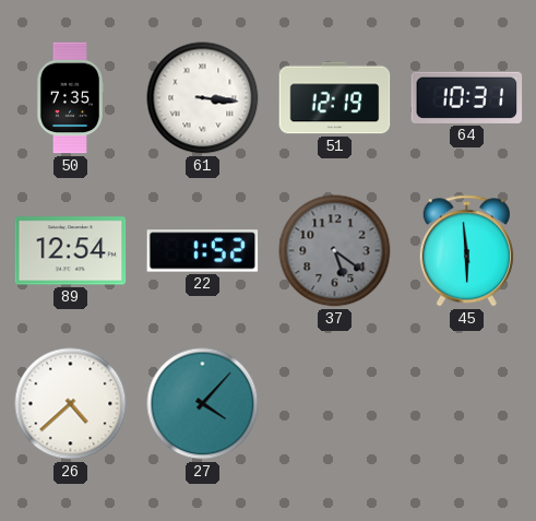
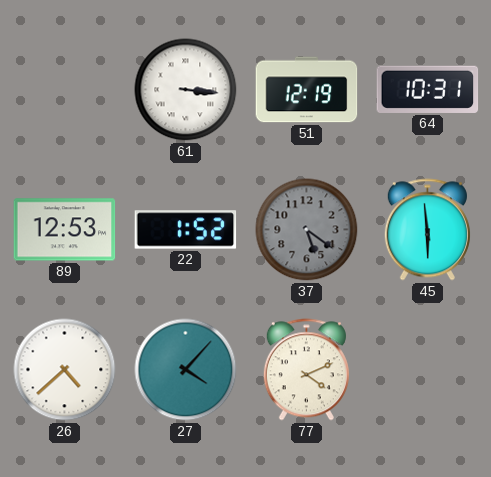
50: 7:35 -> none
89: 12:54 -> 12:53
77: none -> 4:11
